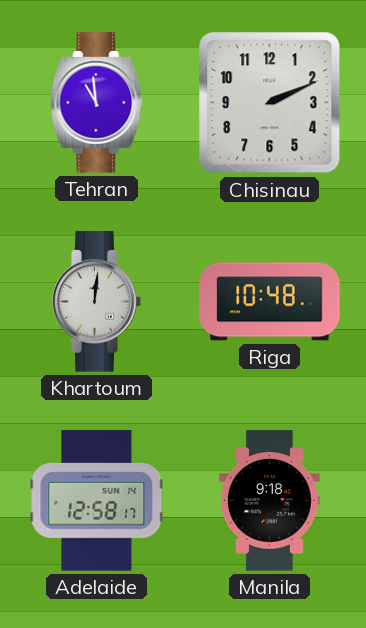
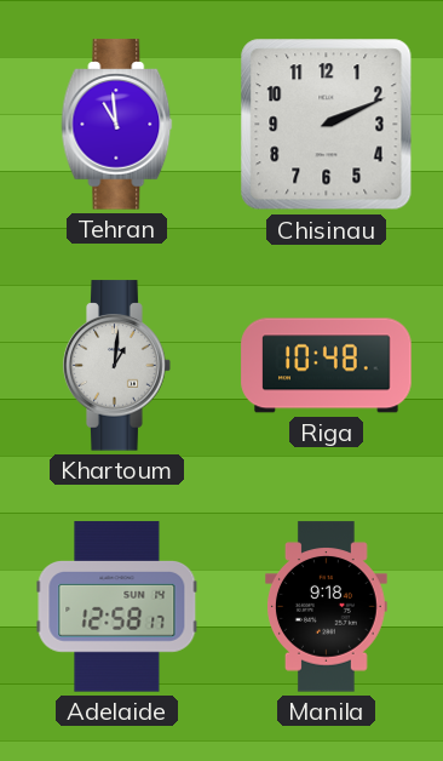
Khartoum: 12:01 -> 1:01
